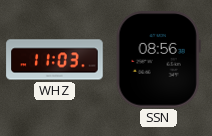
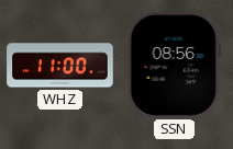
WHZ: 11:03 -> 11:00
